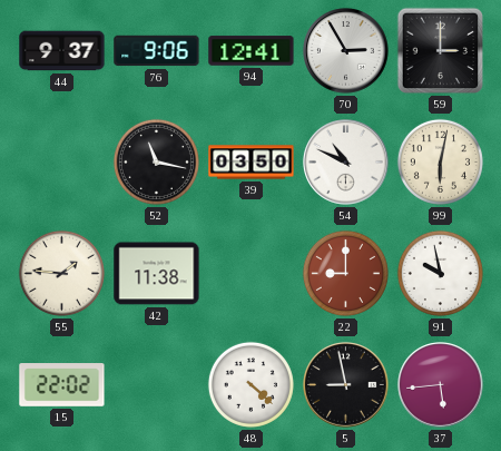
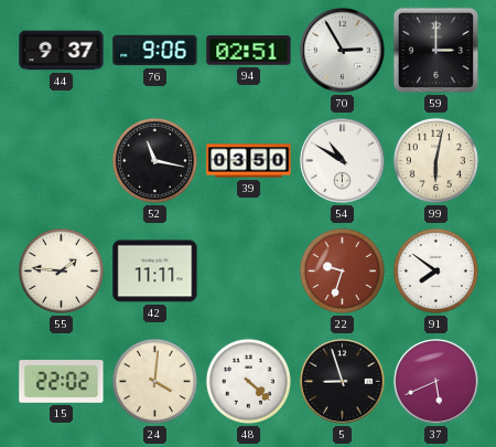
94: 12:41 -> 02:51
54: 10:49 -> 10:50
42: 11:38 -> 11:11
22: 9:00 -> 9:33
91: 9:58 -> 7:51
24: none -> 4:01
5: 8:58 -> 8:57
37: 5:44 -> 5:41
